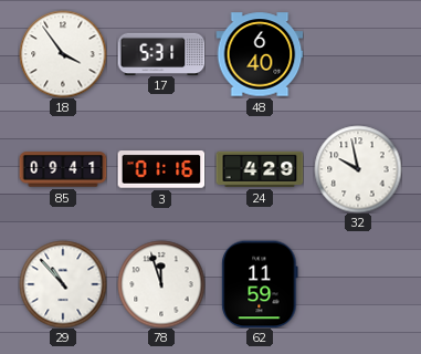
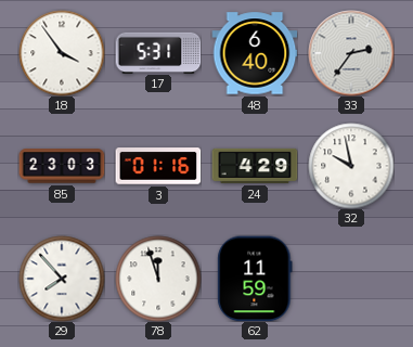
33: none -> 2:36
85: 09:41 -> 23:03
29: 10:53 -> 7:53
